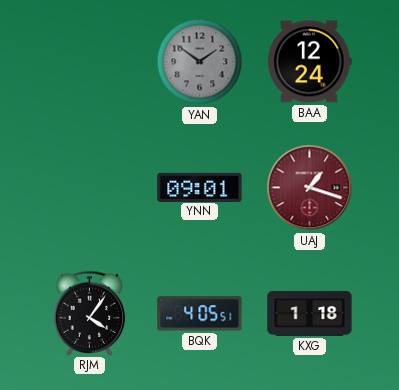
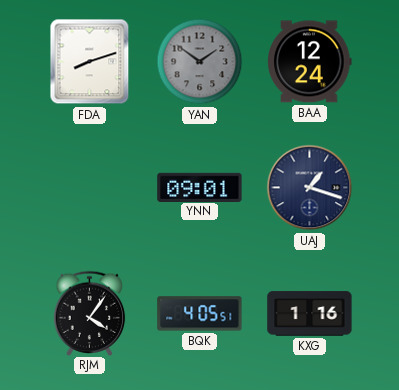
FDA: none -> 8:12
UAJ dial: burgundy -> navy
KXG: 1:18 -> 1:16
